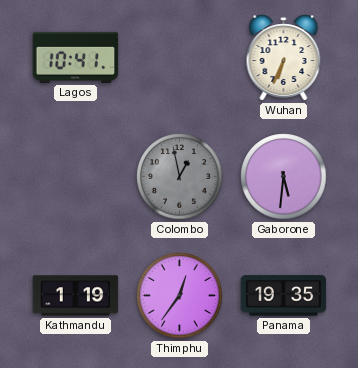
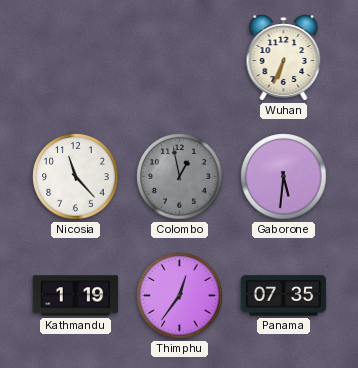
Lagos: 10:41 -> none
Nicosia: none -> 11:23
Panama: 19:35 -> 07:35
